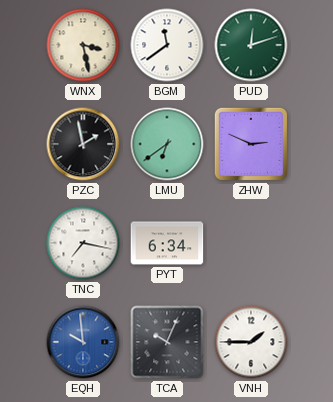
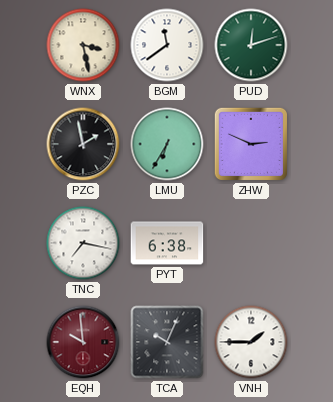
LMU: 6:39 -> 6:35
PYT: 6:34 -> 6:38
EQH dial: blue -> burgundy
